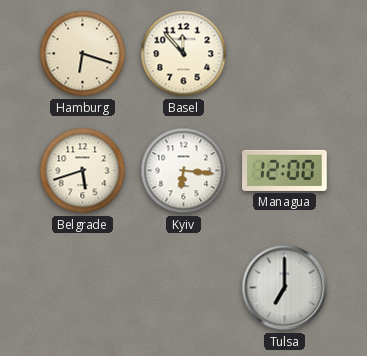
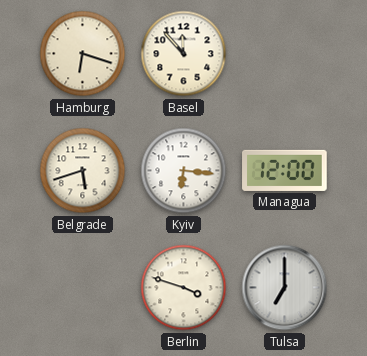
Berlin: none -> 3:48
